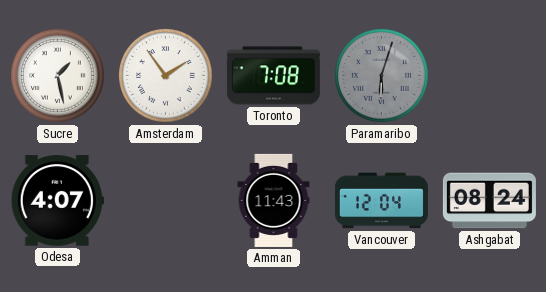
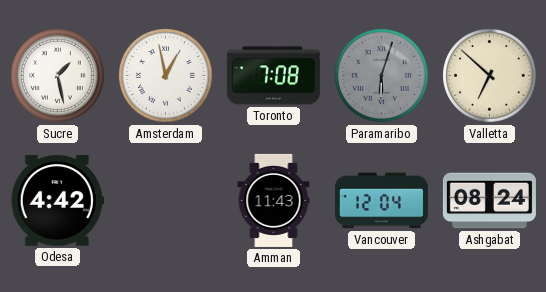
Amsterdam: 1:54 -> 12:58
Valletta: none -> 6:52
Odesa: 4:07 -> 4:42
